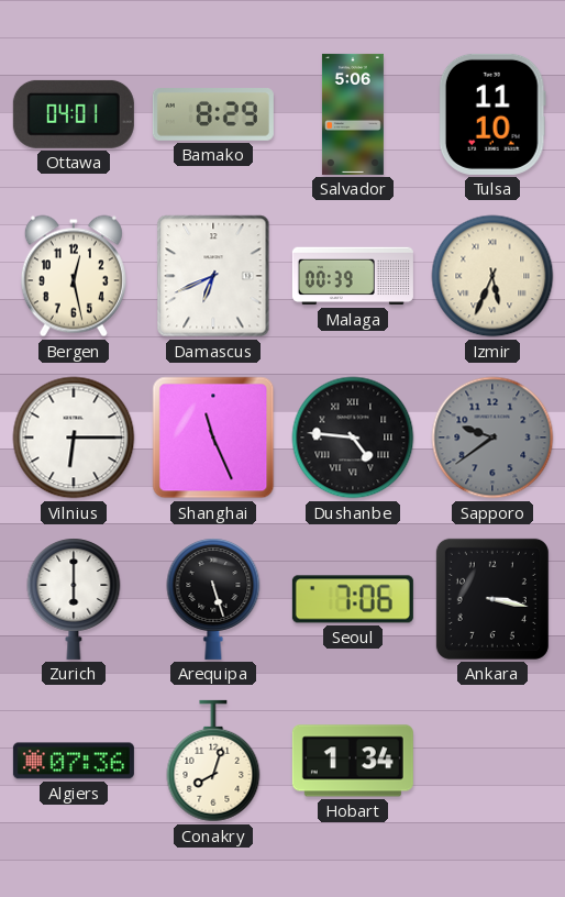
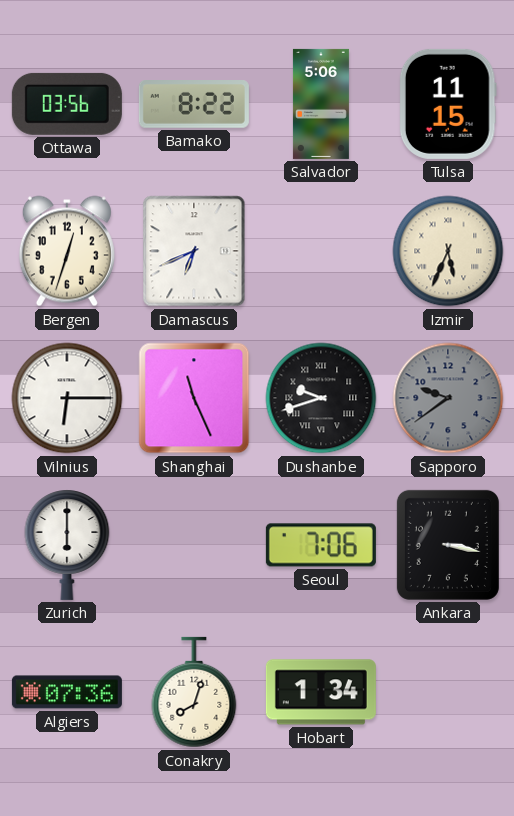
Ottawa: 04:01 -> 03:56
Bamako: 8:29 -> 8:22
Tulsa: 11:10 -> 11:15
Bergen: 12:28 -> 12:33
Malaga: 00:39 -> none
Dushanbe: 4:46 -> 9:42
Arequipa: 5:27 -> none
